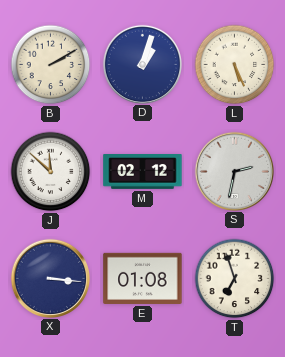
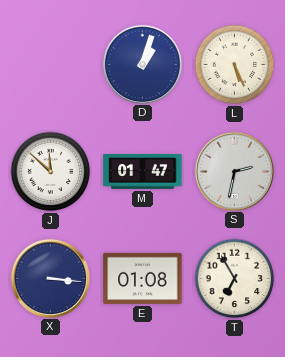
B: 2:10 -> none
M: 02:12 -> 01:47
T: 6:57 -> 6:55
